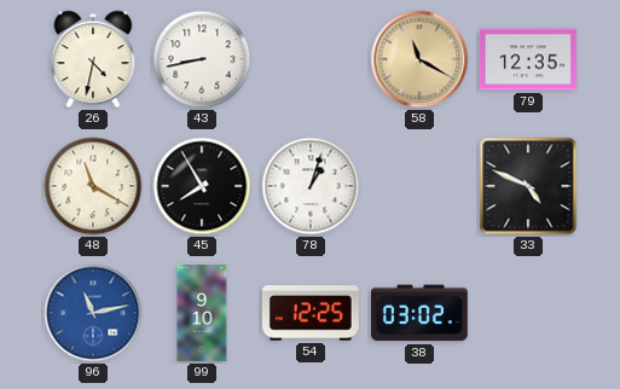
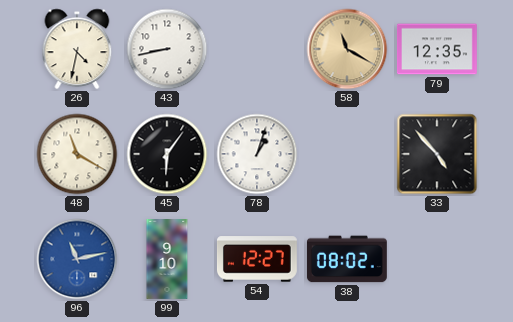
45: 7:55 -> 6:06
33: 4:49 -> 4:53
54: 12:25 -> 12:27
38: 03:02 -> 08:02
